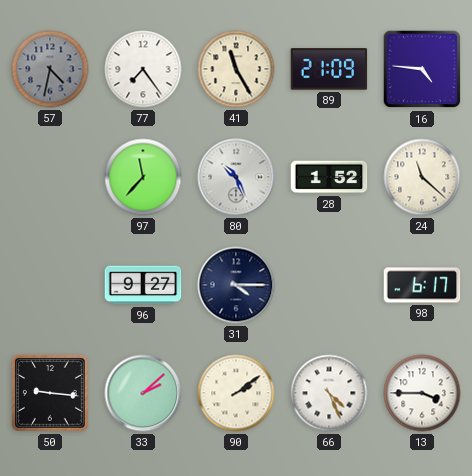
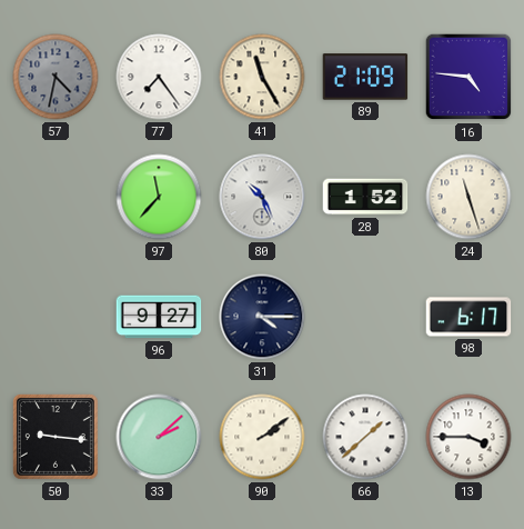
24: 11:22 -> 11:27
66: 4:26 -> 1:38
